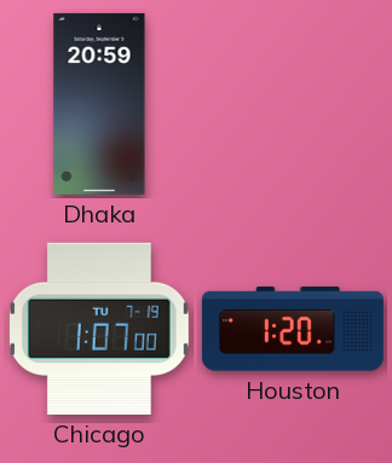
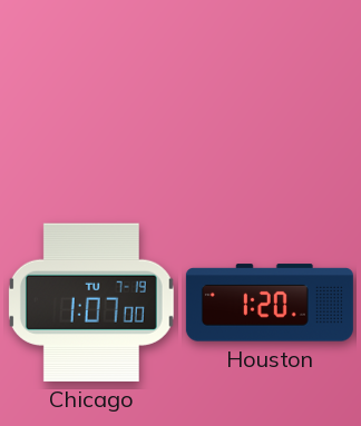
Dhaka: 20:59 -> none
